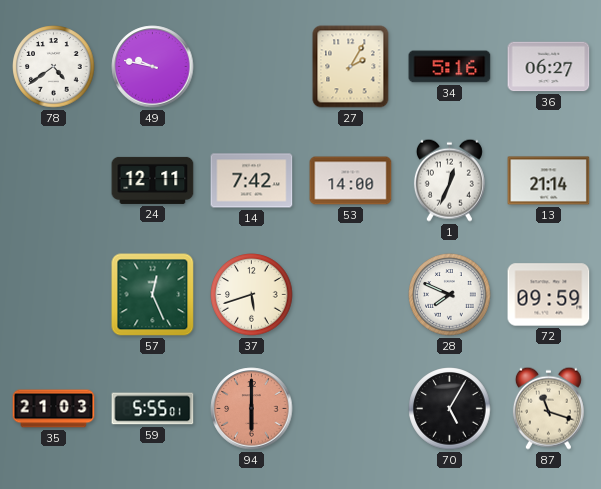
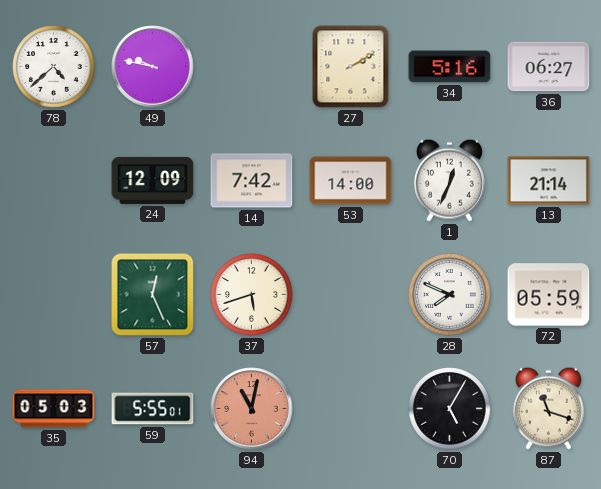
78: 4:39 -> 4:38
27: 2:05 -> 2:10
24: 12:11 -> 12:09
72: 09:59 -> 05:59
35: 21:03 -> 05:03
94: 6:00 -> 11:02
